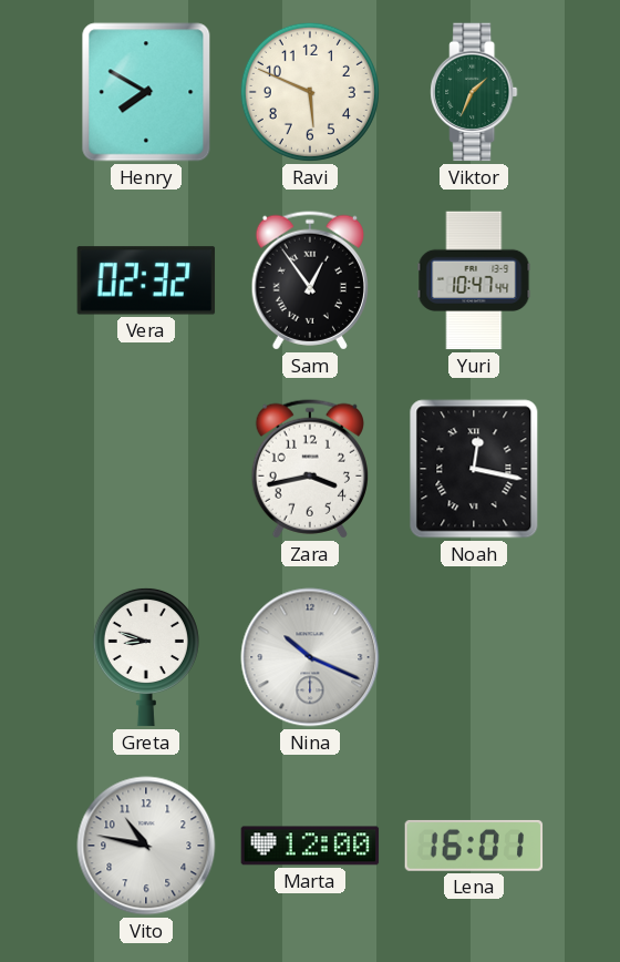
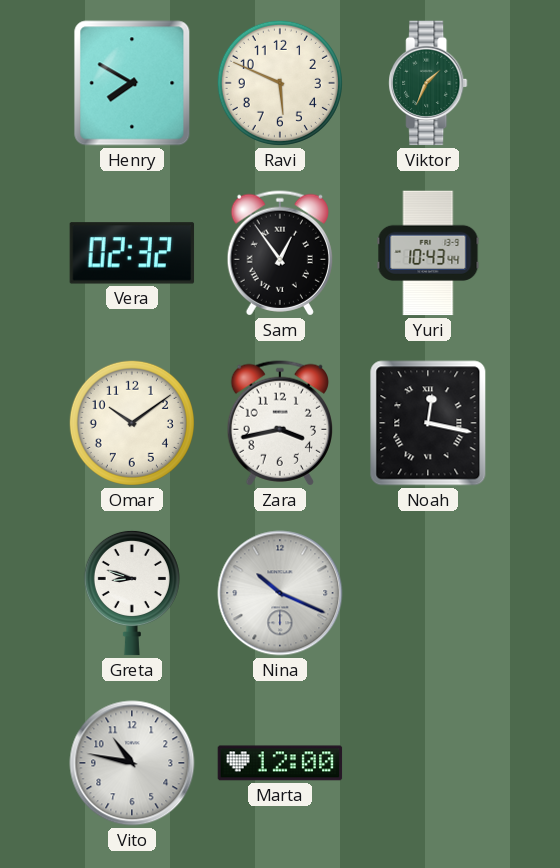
Yuri: 10:47 -> 10:43
Omar: none -> 10:09
Lena: 16:01 -> none
